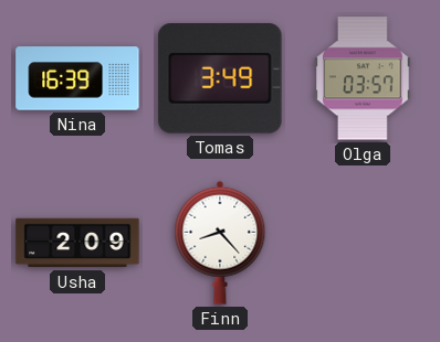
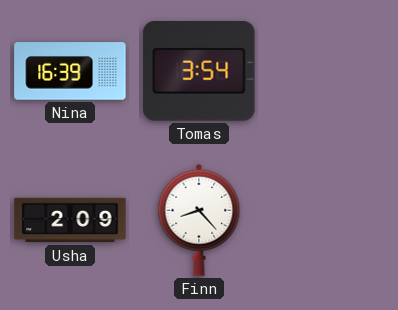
Tomas: 3:49 -> 3:54
Olga: 03:57 -> none
